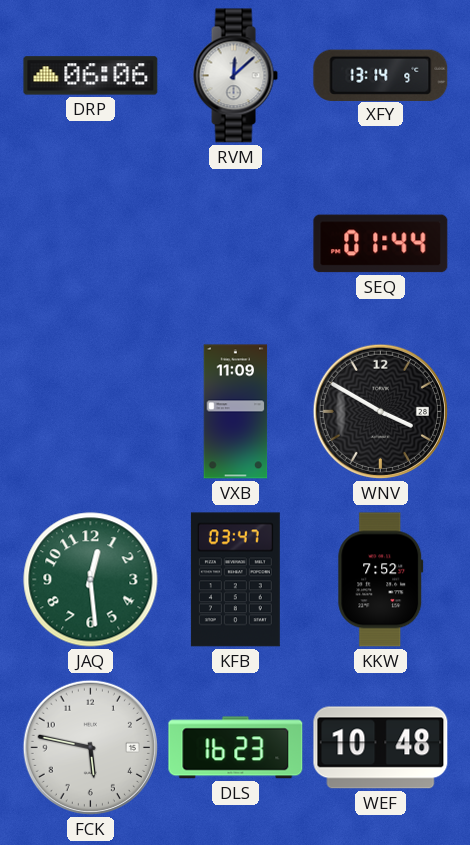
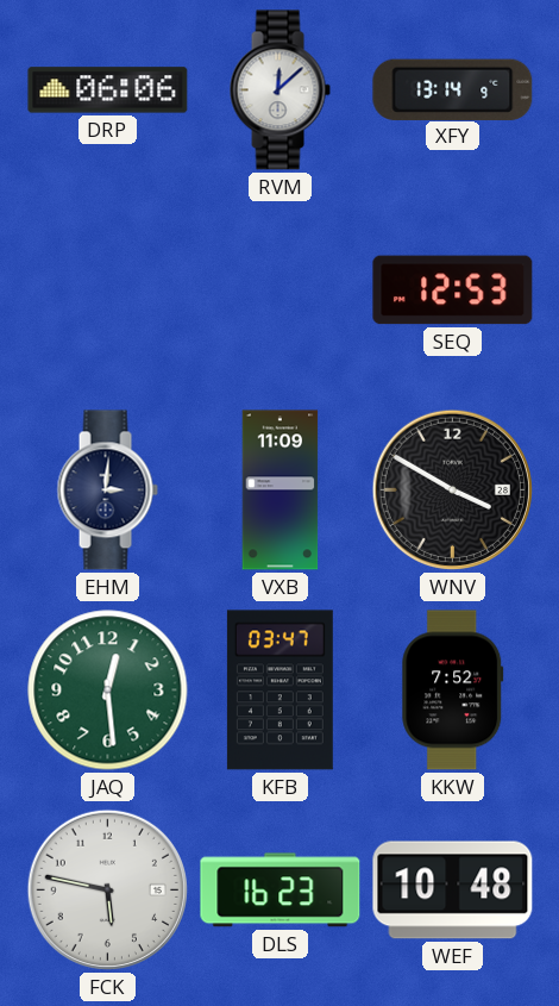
SEQ: 01:44 -> 12:53
EHM: none -> 3:01
